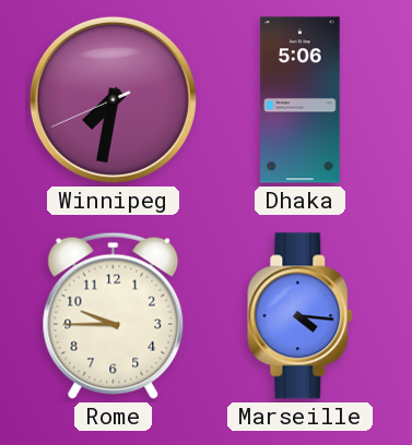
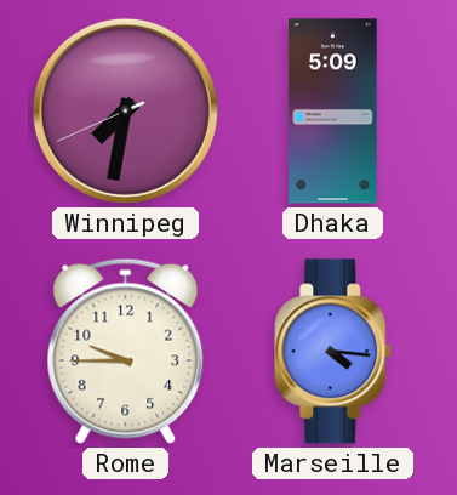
Dhaka: 5:06 -> 5:09
